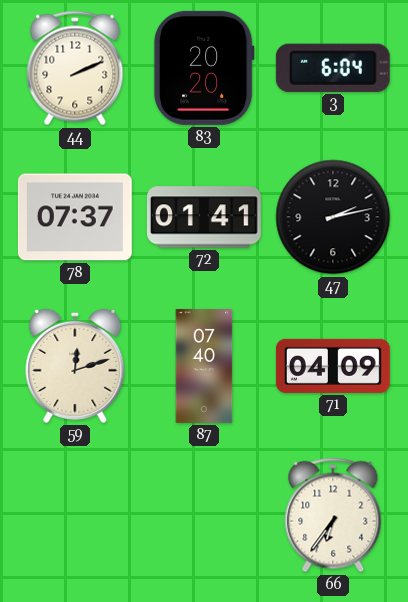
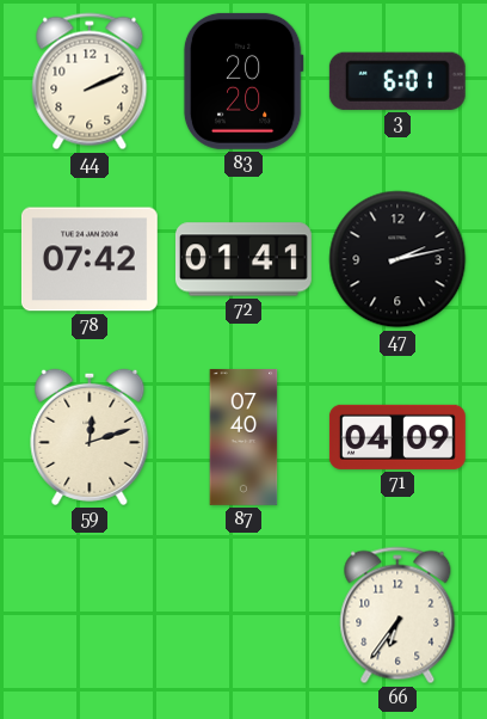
3: 6:04 -> 6:01
78: 07:37 -> 07:42
